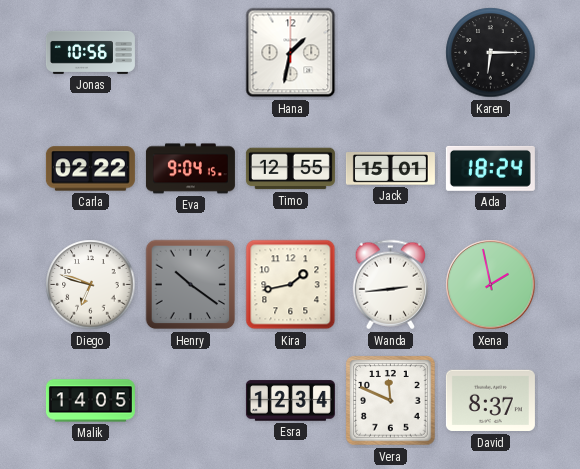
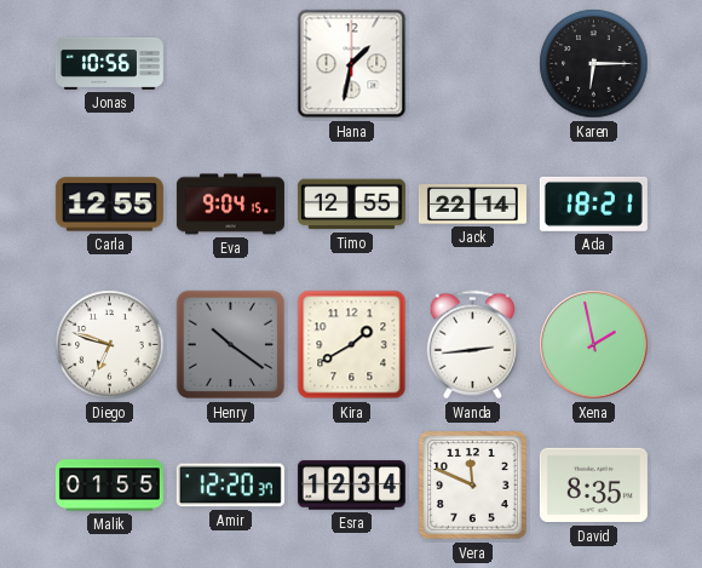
Carla: 02:22 -> 12:55
Jack: 15:01 -> 22:14
Ada: 18:24 -> 18:21
Kira: 1:43 -> 1:40
Malik: 14:05 -> 01:55
Amir: none -> 12:20
David: 8:37 -> 8:35
